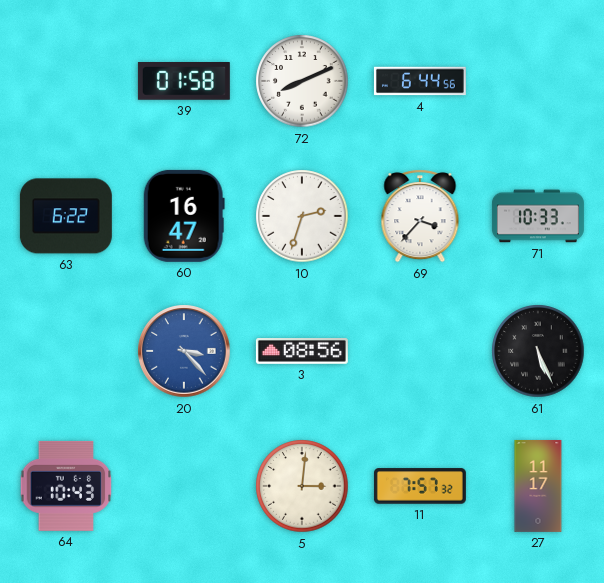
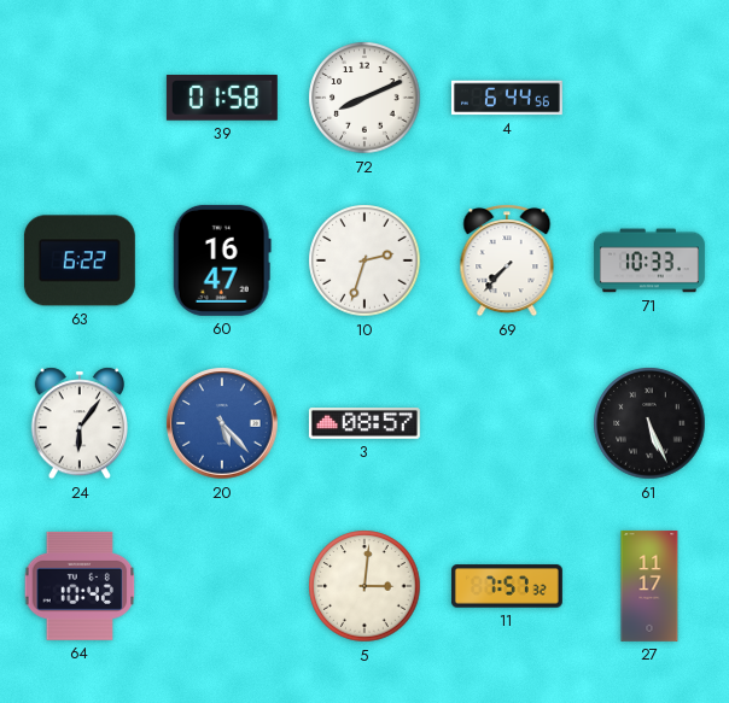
69: 3:37 -> 7:37
24: none -> 6:06
20: 3:23 -> 5:23
3: 08:56 -> 08:57
64: 10:43 -> 10:42
